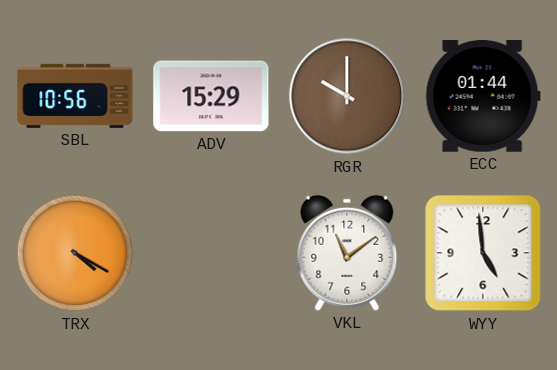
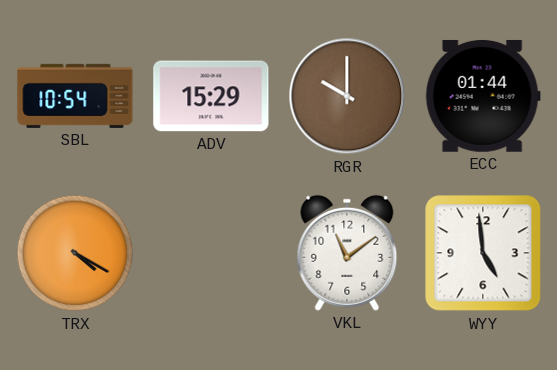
SBL: 10:56 -> 10:54
